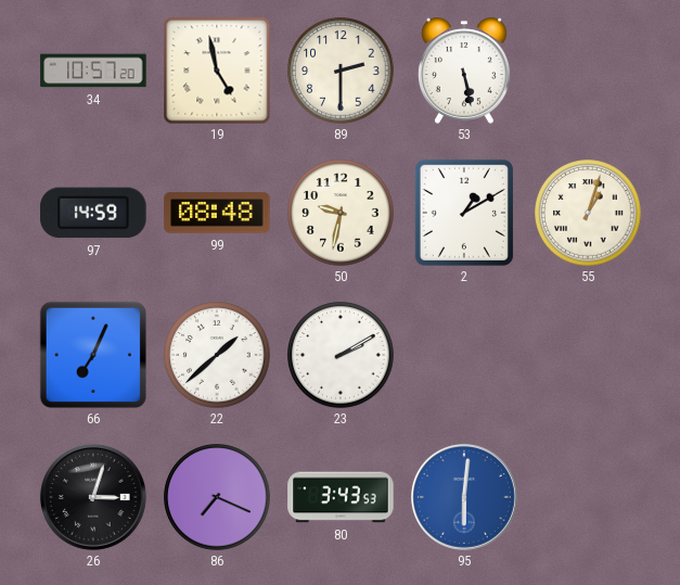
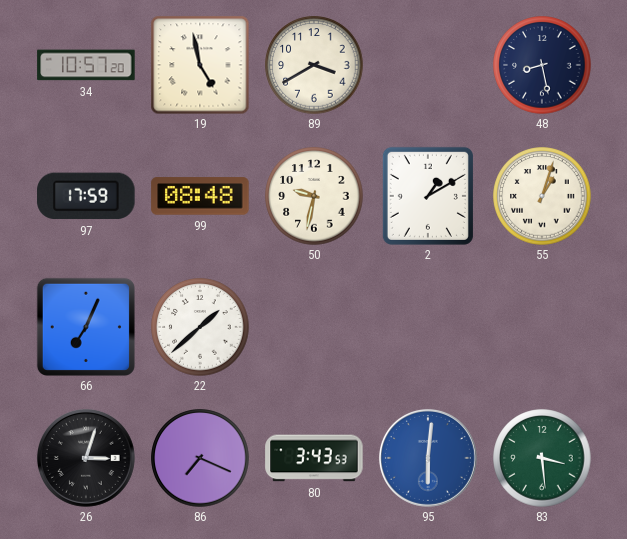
89: 2:30 -> 3:40
53: 5:28 -> none
48: none -> 8:28
97: 14:59 -> 17:59
23: 2:10 -> none
83: none -> 3:29
